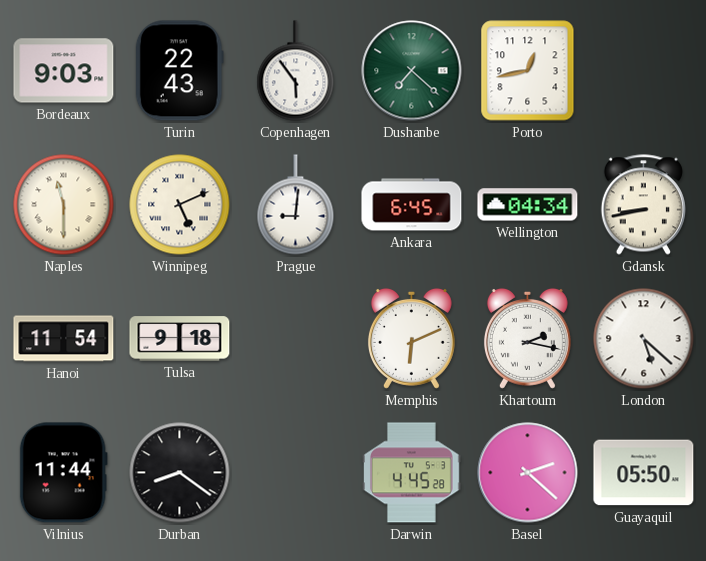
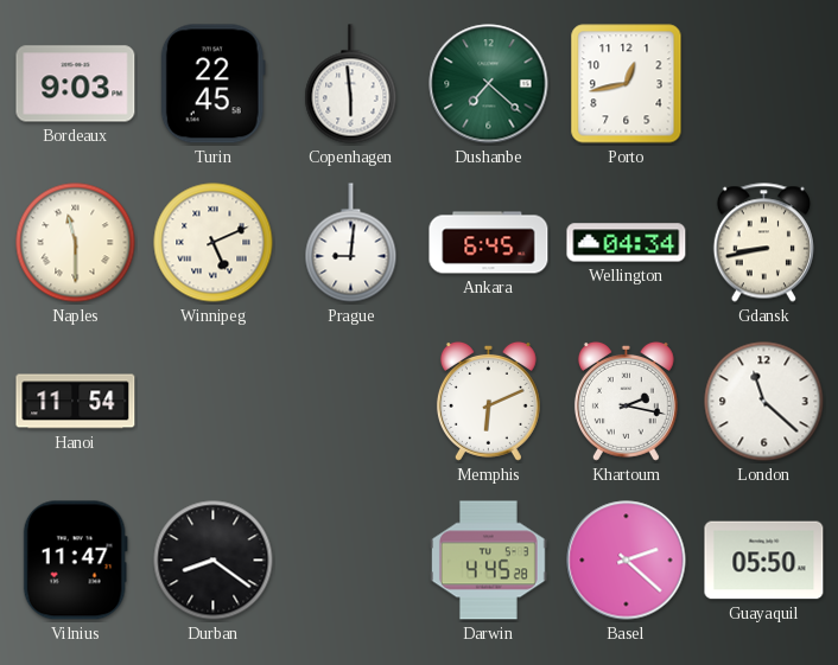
Turin: 22:43 -> 22:45
Copenhagen: 5:54 -> 5:59
Tulsa: 9:18 -> none
London: 5:22 -> 11:22
Vilnius: 11:44 -> 11:47
